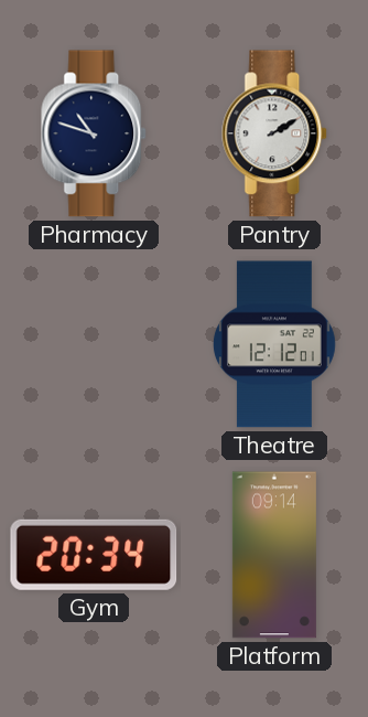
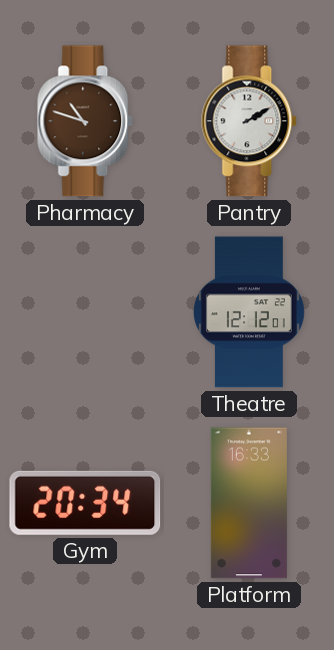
Pharmacy dial: navy -> brown
Platform: 09:14 -> 16:33
